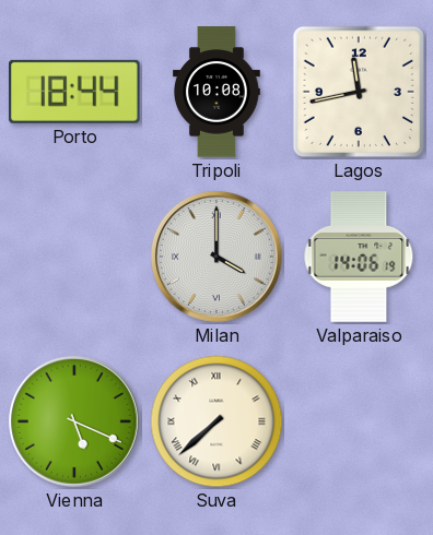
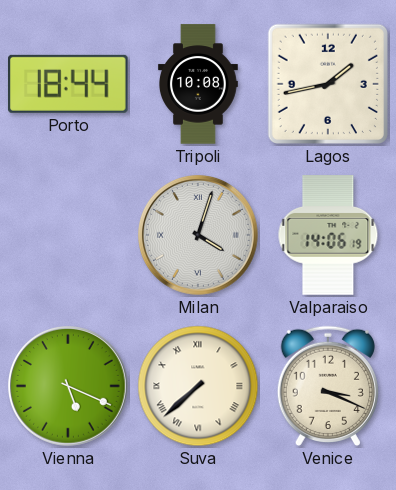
Lagos: 11:43 -> 1:43
Milan: 4:00 -> 4:03
Venice: none -> 3:19
